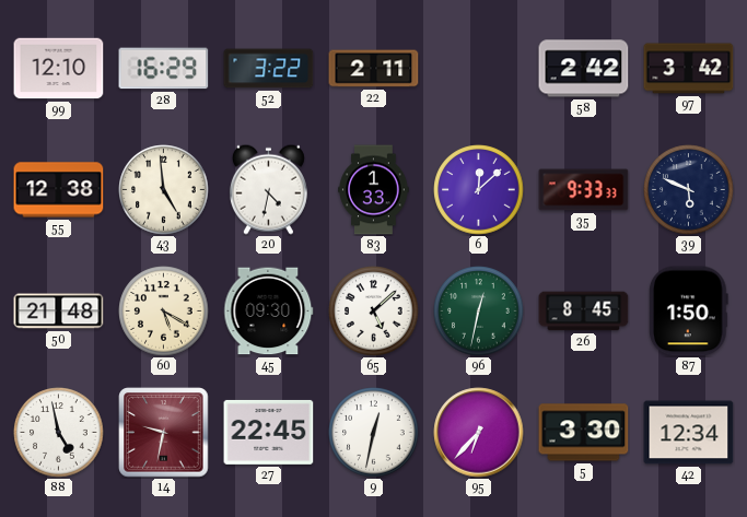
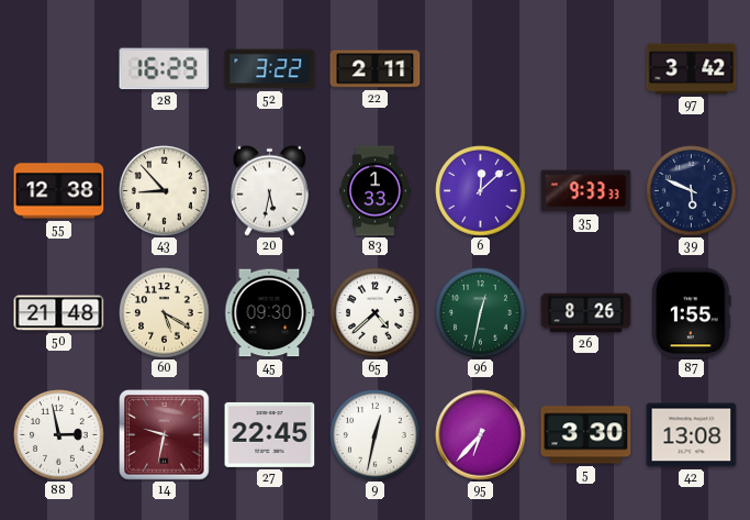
99: 12:10 -> none
58: 2:42 -> none
43: 4:59 -> 8:53
20: 4:32 -> 5:32
65: 5:08 -> 4:38
26: 8:45 -> 8:26
87: 1:50 -> 1:55
88: 4:58 -> 2:58
42: 12:34 -> 13:08
